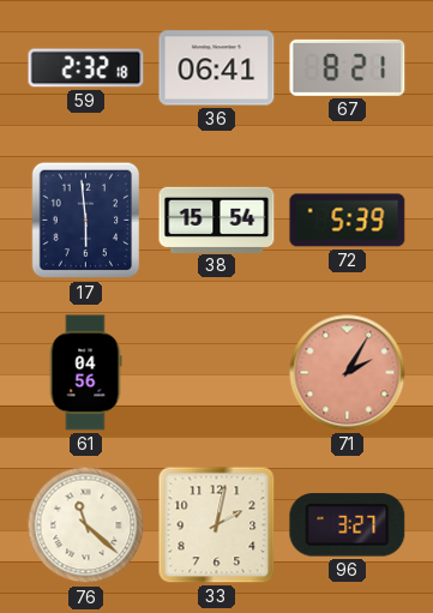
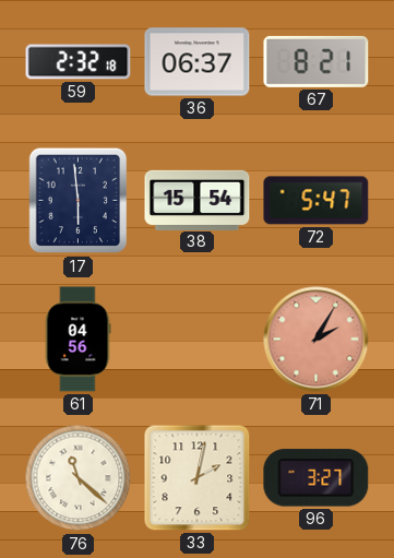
36: 06:41 -> 06:37
72: 5:39 -> 5:47
